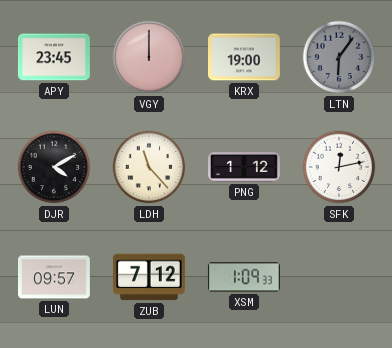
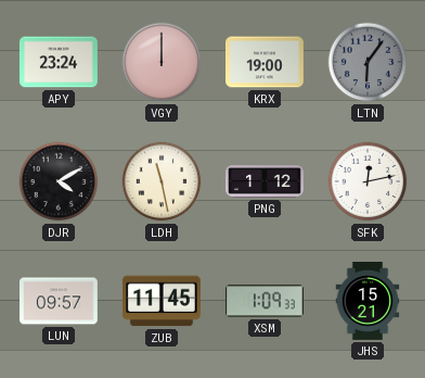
APY: 23:45 -> 23:24
LDH: 11:23 -> 11:28
ZUB: 7:12 -> 11:45
JHS: none -> 15:21
